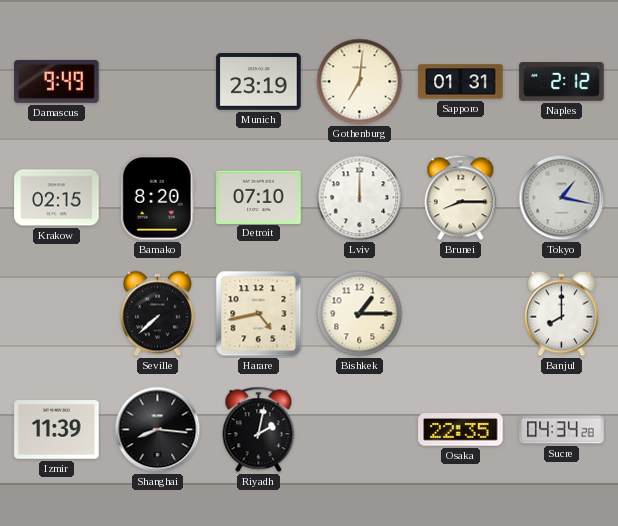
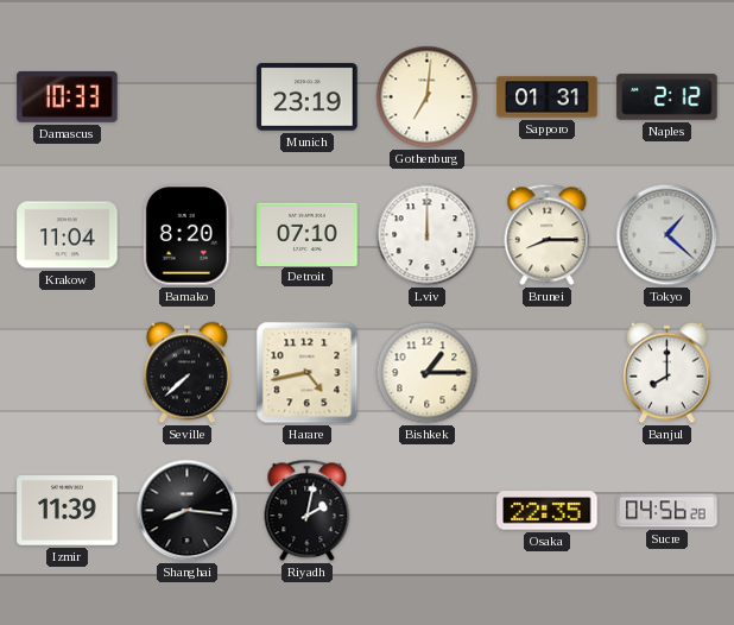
Damascus: 9:49 -> 10:33
Krakow: 02:15 -> 11:04
Tokyo: 1:17 -> 1:22
Sucre: 04:34 -> 04:56
